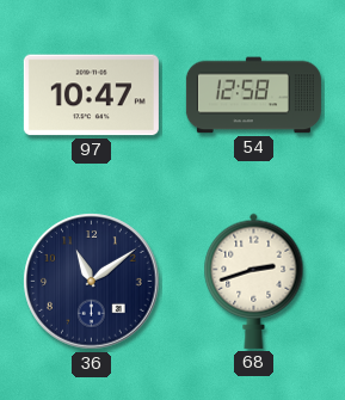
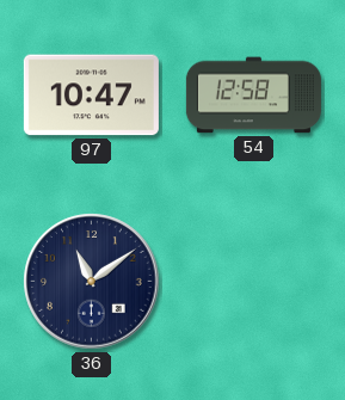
68: 2:42 -> none
